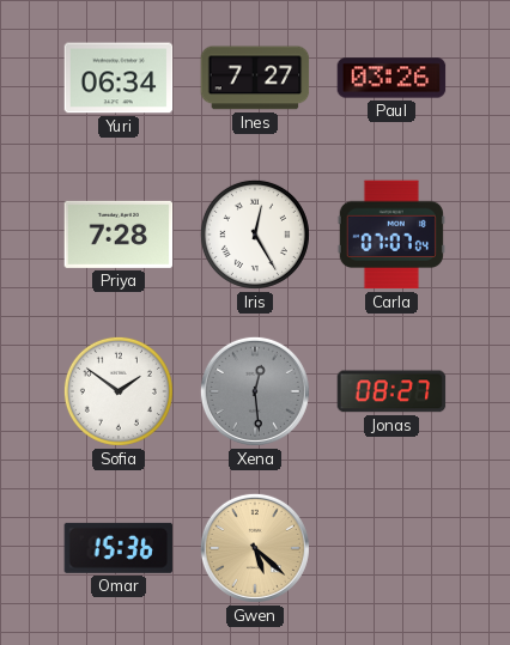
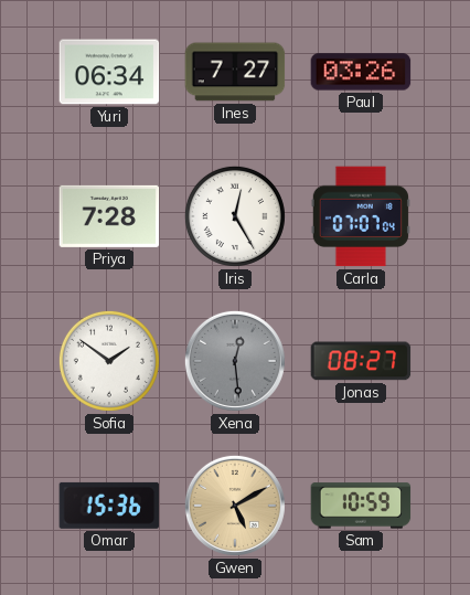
Gwen: 5:22 -> 5:10
Sam: none -> 10:59
